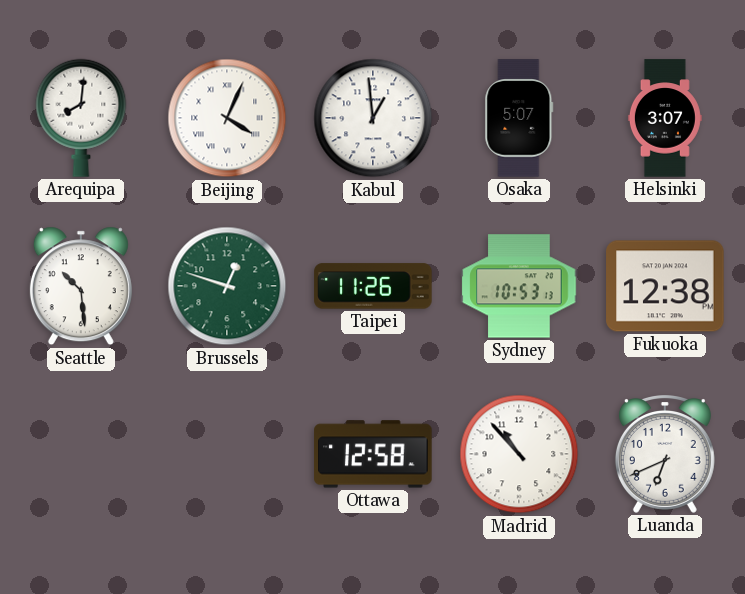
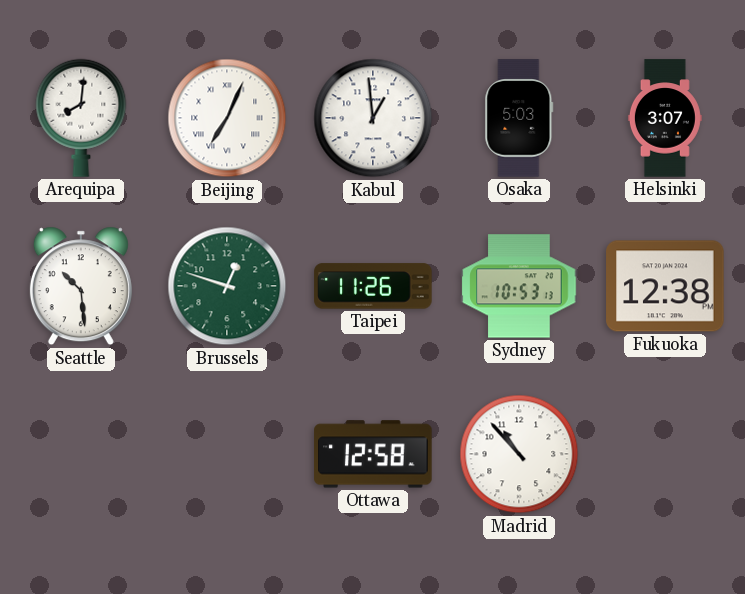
Beijing: 4:04 -> 7:04
Osaka: 5:07 -> 5:03
Luanda: 6:41 -> none
